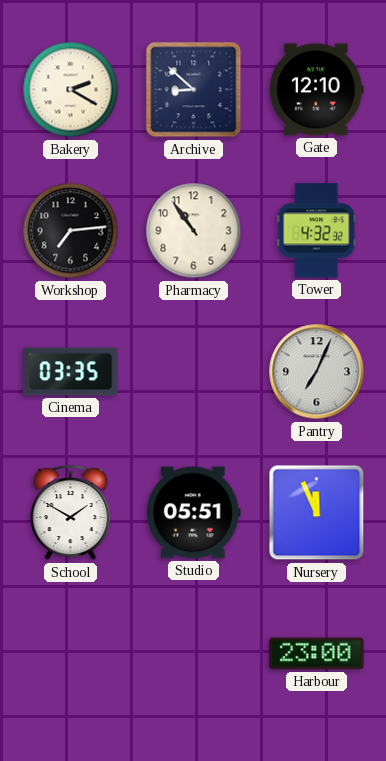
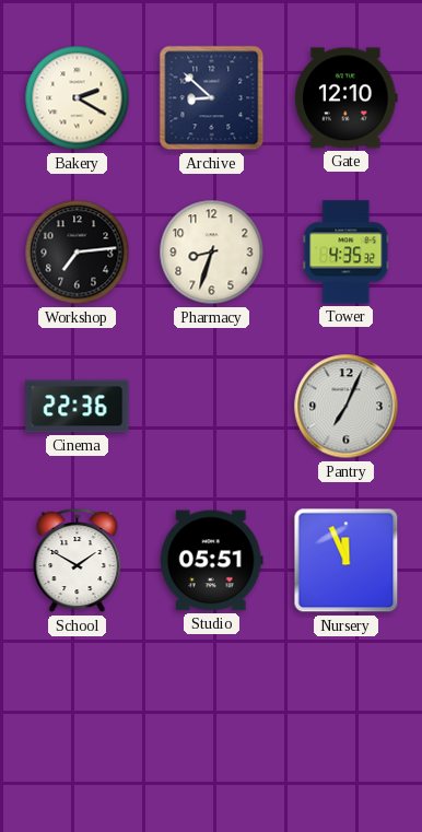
Pharmacy: 10:54 -> 8:33
Tower: 4:32 -> 4:35
Cinema: 03:35 -> 22:36
Harbour: 23:00 -> none
